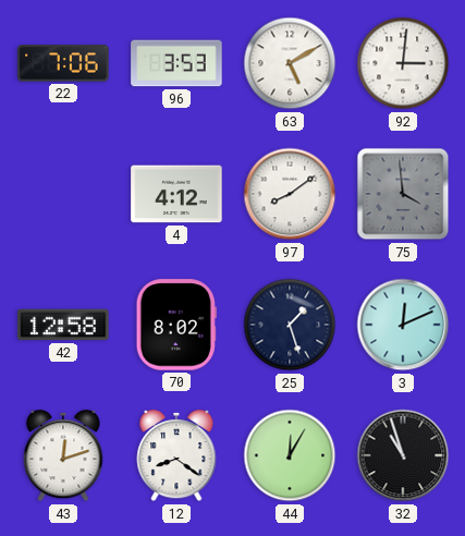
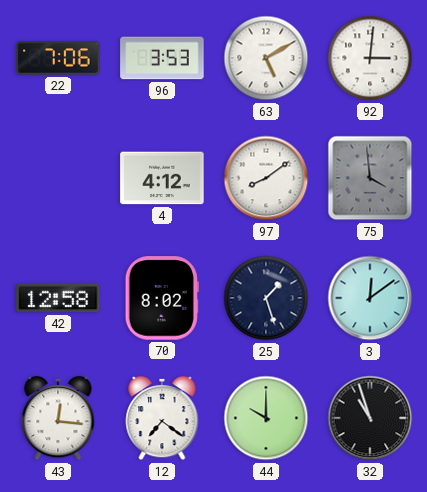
3: 12:11 -> 12:09
43: 12:12 -> 12:16
12: 8:21 -> 7:21
44: 12:05 -> 10:00
